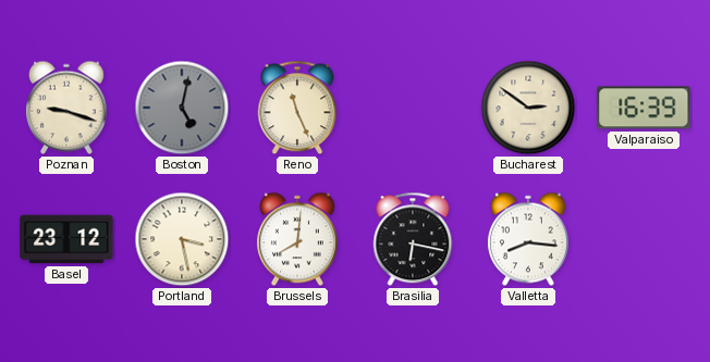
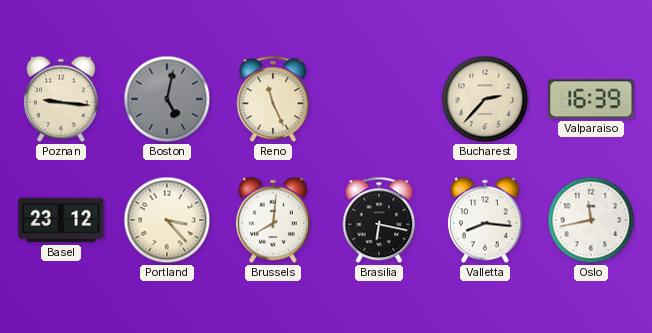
Poznan: 9:18 -> 9:16
Bucharest: 2:51 -> 2:37
Portland: 3:28 -> 3:23
Oslo: none -> 11:43
